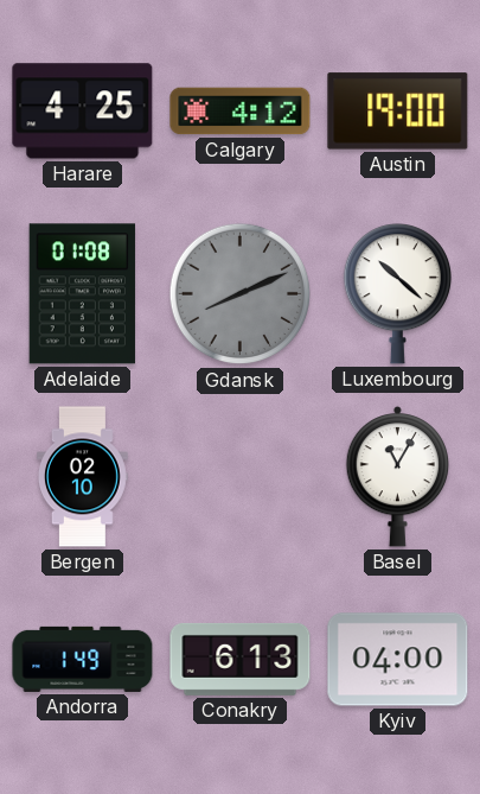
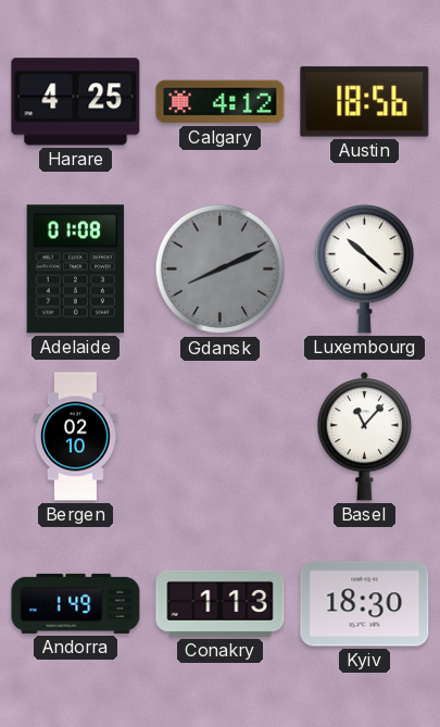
Austin: 19:00 -> 18:56
Basel: 11:05 -> 11:07
Conakry: 6:13 -> 1:13
Kyiv: 04:00 -> 18:30
